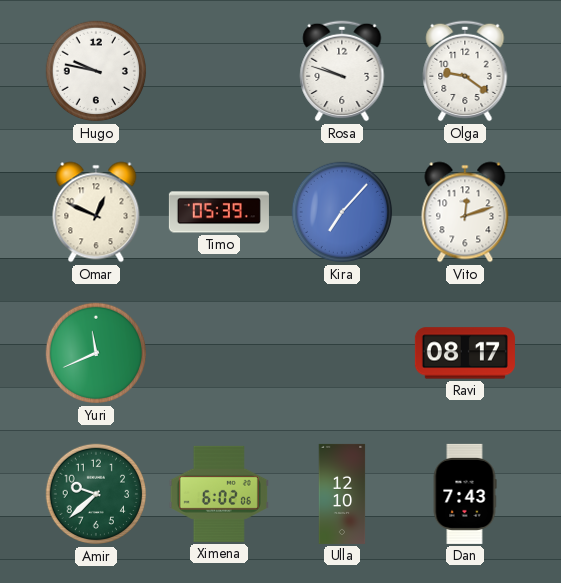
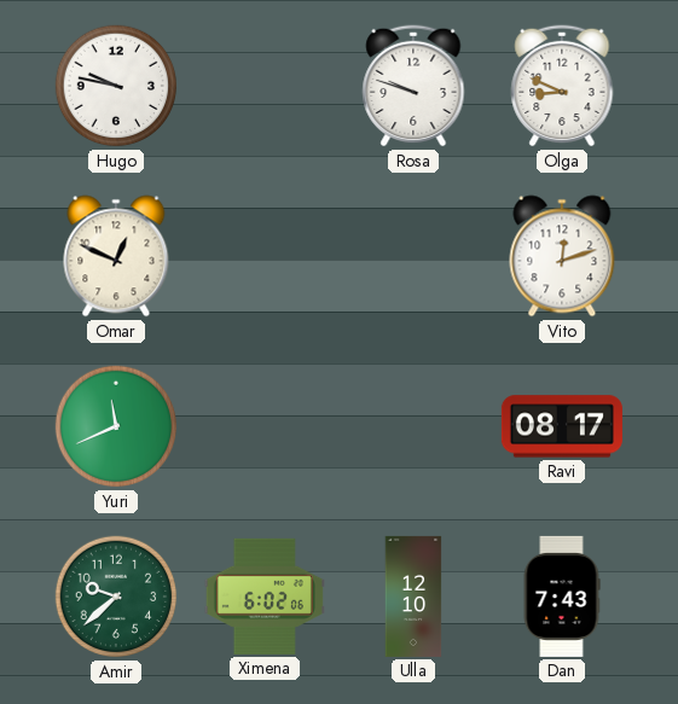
Olga: 9:21 -> 8:49
Timo: 05:39 -> none
Kira: 7:07 -> none
